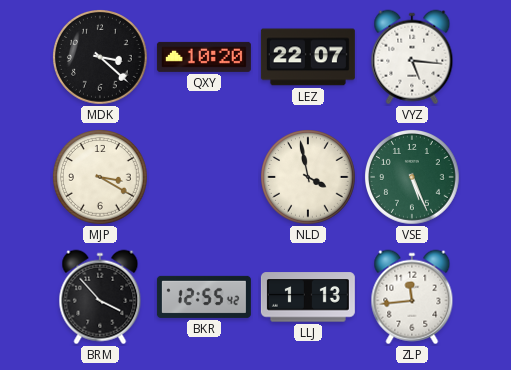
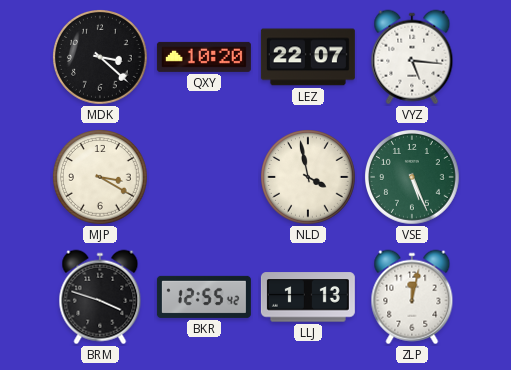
BRM: 3:53 -> 3:48
ZLP: 11:44 -> 12:02
